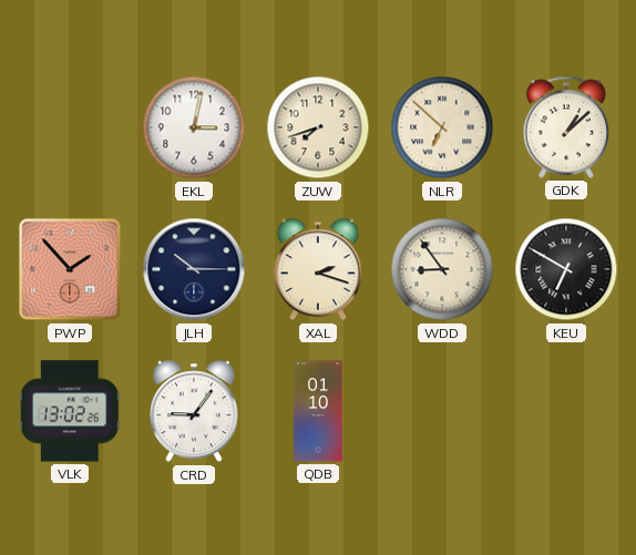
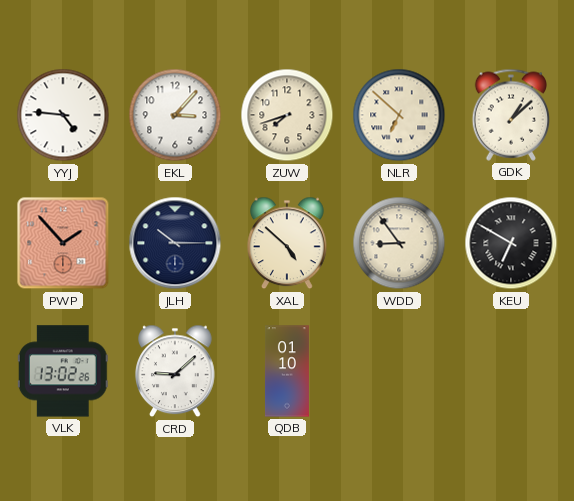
YYJ: none -> 4:46
EKL: 3:02 -> 3:07
XAL: 2:18 -> 4:52
CRD: 9:06 -> 9:08
